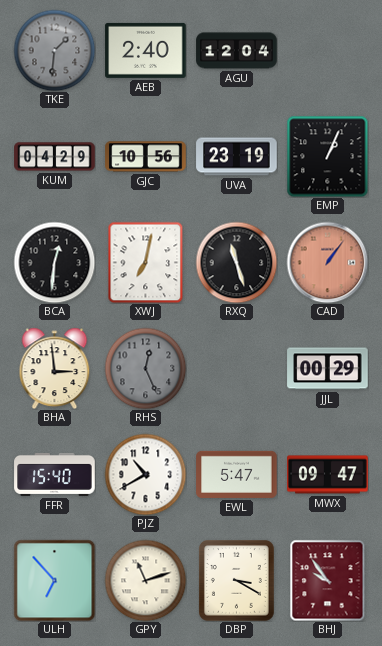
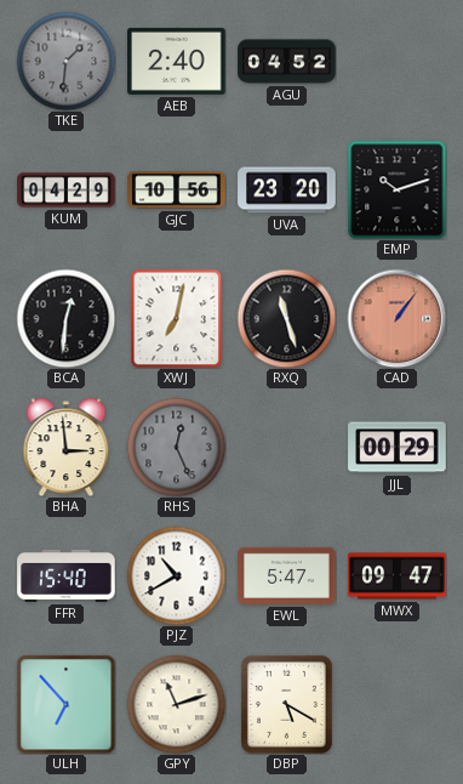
AGU: 12:04 -> 04:52
UVA: 23:19 -> 23:20
EMP: 1:04 -> 10:12
DBP: 3:20 -> 5:20
BHJ: 9:54 -> none
